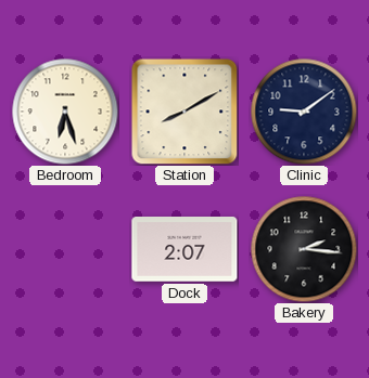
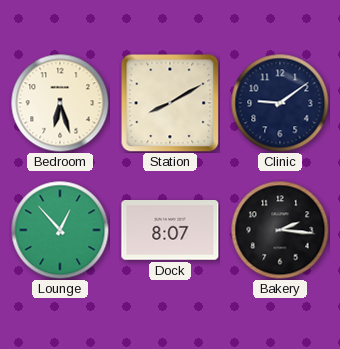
Lounge: none -> 12:53
Dock: 2:07 -> 8:07
